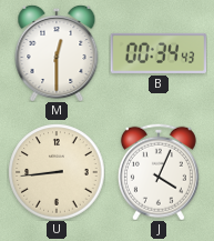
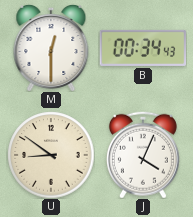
U: 8:44 -> 8:51
